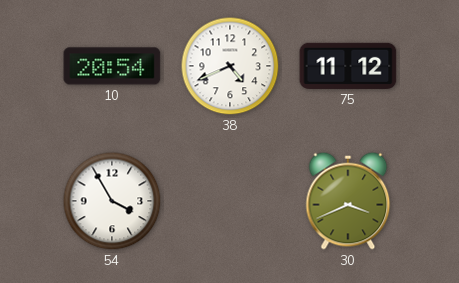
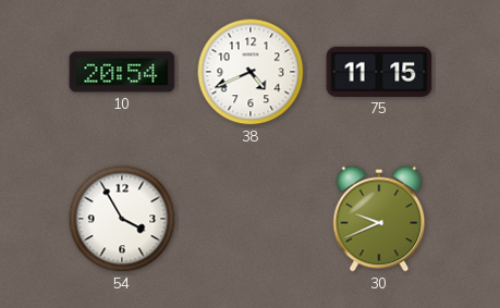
75: 11:12 -> 11:15
30: 3:41 -> 9:41
